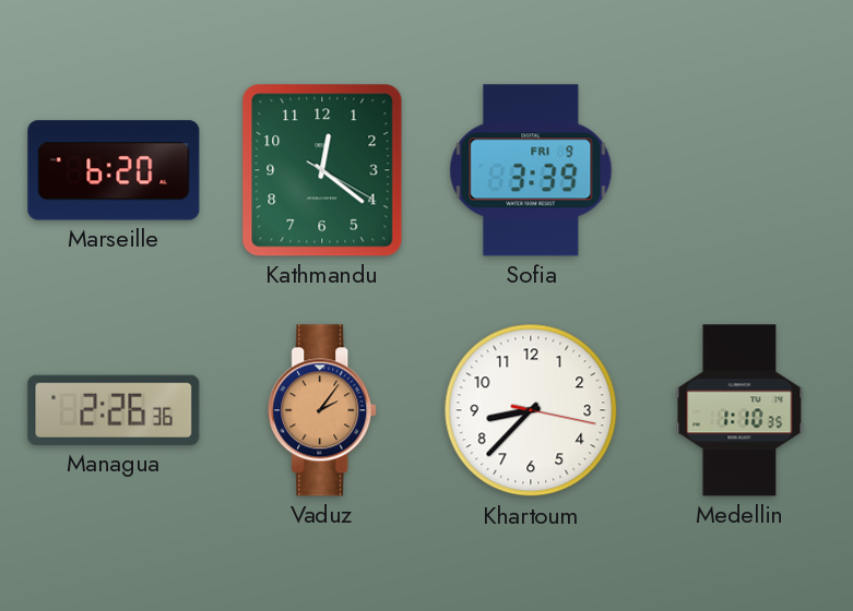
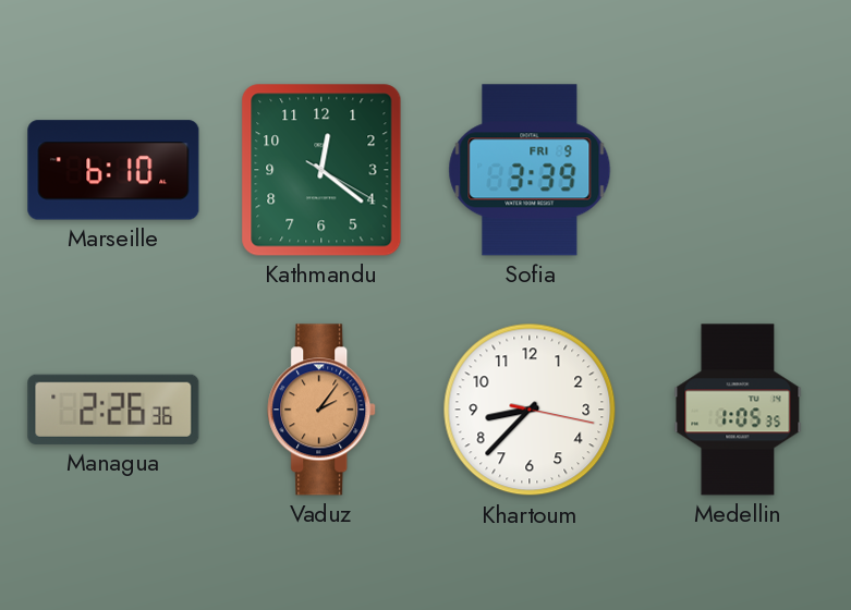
Marseille: 6:20 -> 6:10
Medellin: 1:10 -> 1:05
